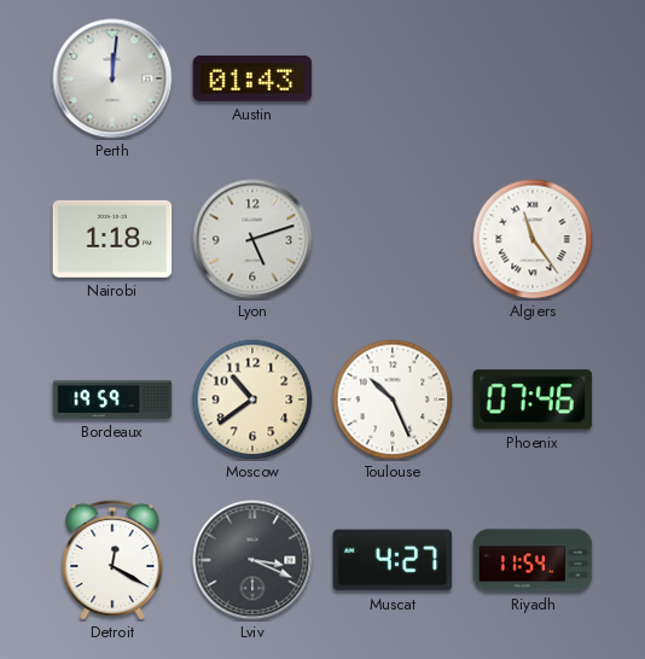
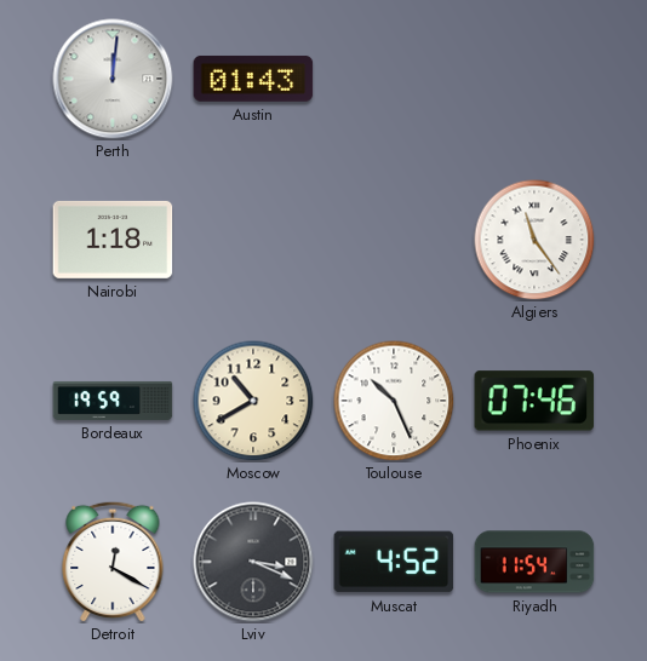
Lyon: 5:12 -> none
Moscow: 10:39 -> 10:40
Muscat: 4:27 -> 4:52
